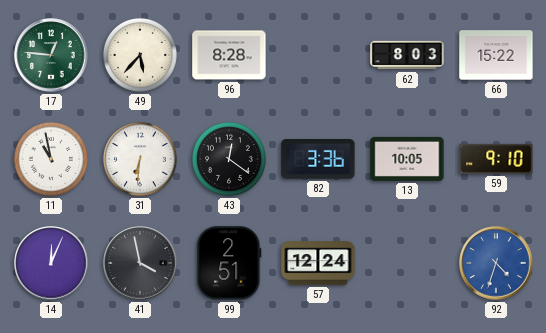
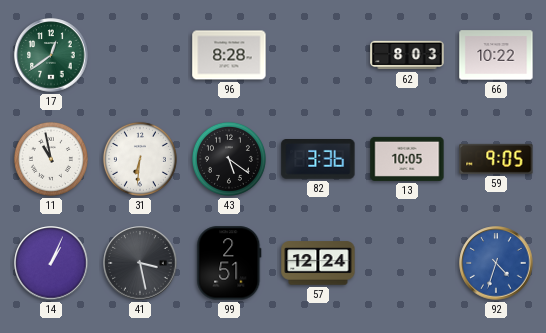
17: 12:46 -> 12:39
49: 5:37 -> none
66: 15:22 -> 10:22
43: 12:21 -> 5:21
59: 9:10 -> 9:05
14: 12:04 -> 1:04
41: 3:58 -> 3:28
